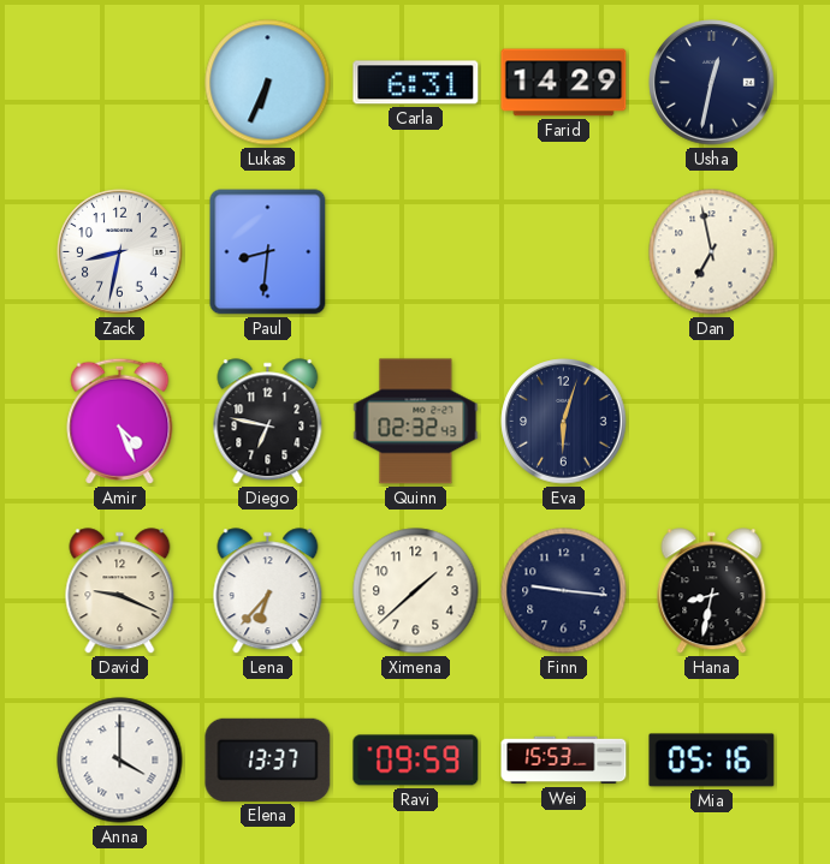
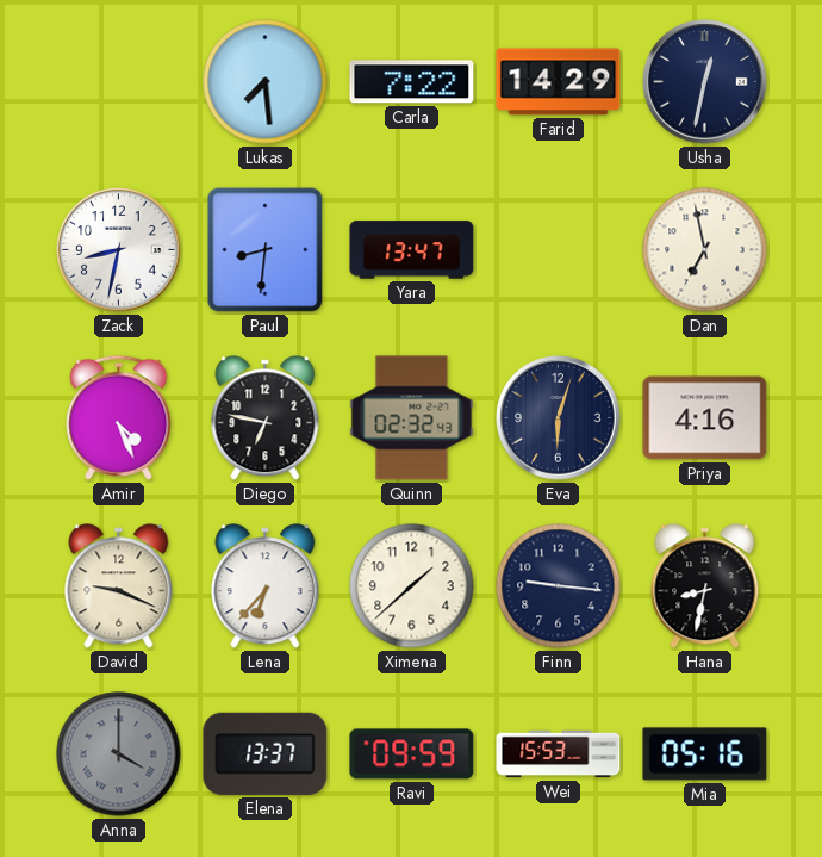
Lukas: 6:34 -> 7:29
Carla: 6:31 -> 7:22
Yara: none -> 13:47
Priya: none -> 4:16
Anna dial: white -> grey
